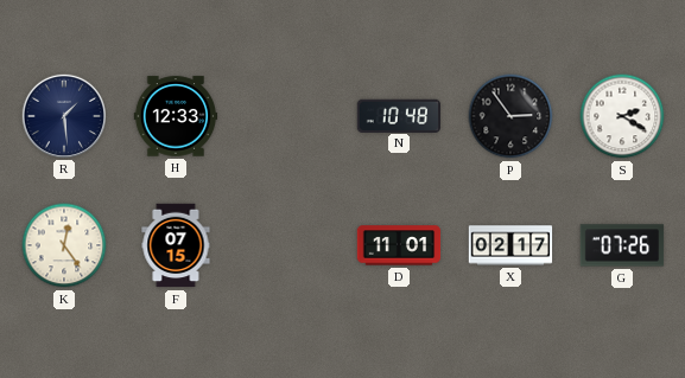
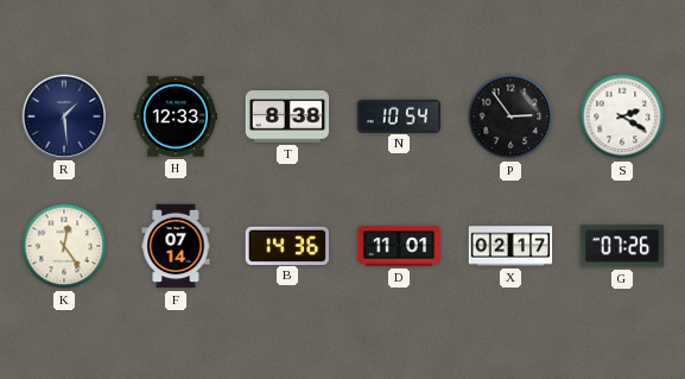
T: none -> 8:38
N: 10:48 -> 10:54
F: 07:15 -> 07:14
B: none -> 14:36
